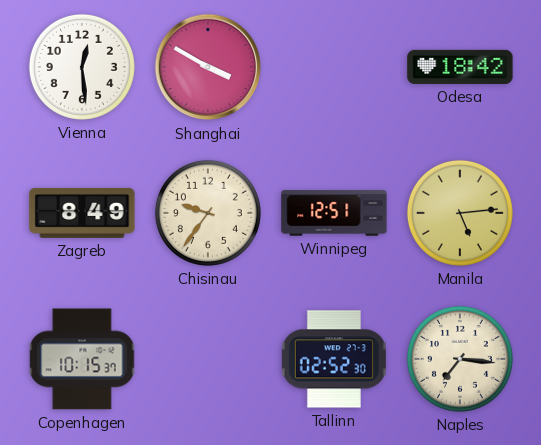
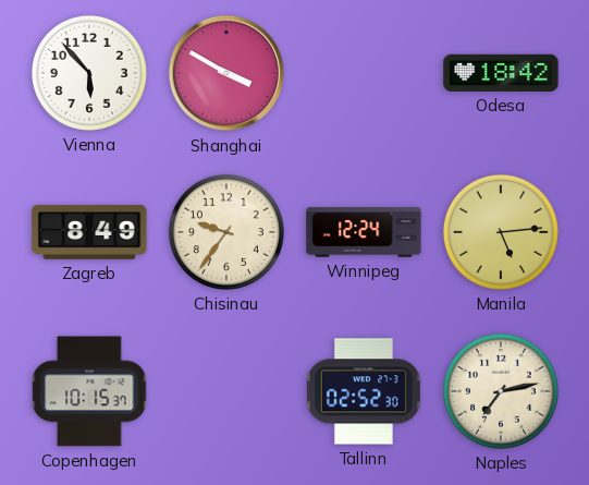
Vienna: 12:29 -> 5:53
Winnipeg: 12:51 -> 12:24
Naples: 7:16 -> 7:13
